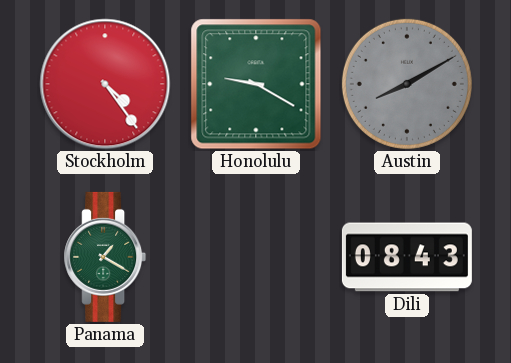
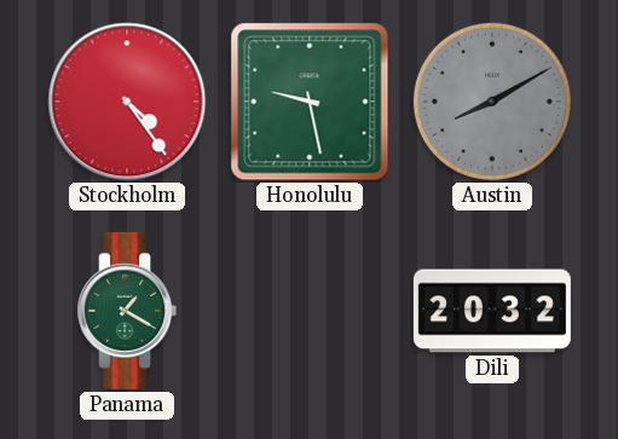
Honolulu: 9:20 -> 9:28
Dili: 08:43 -> 20:32
